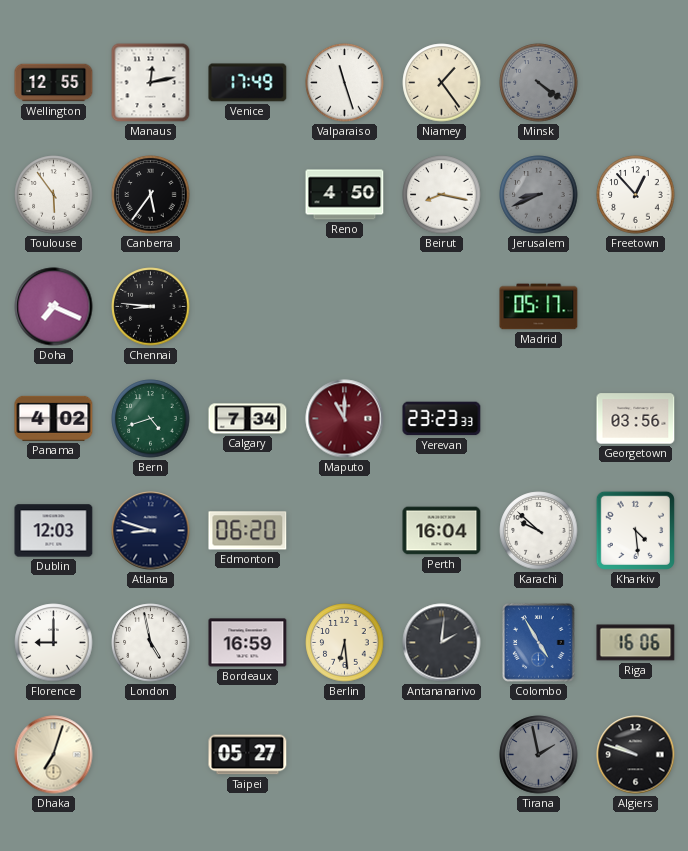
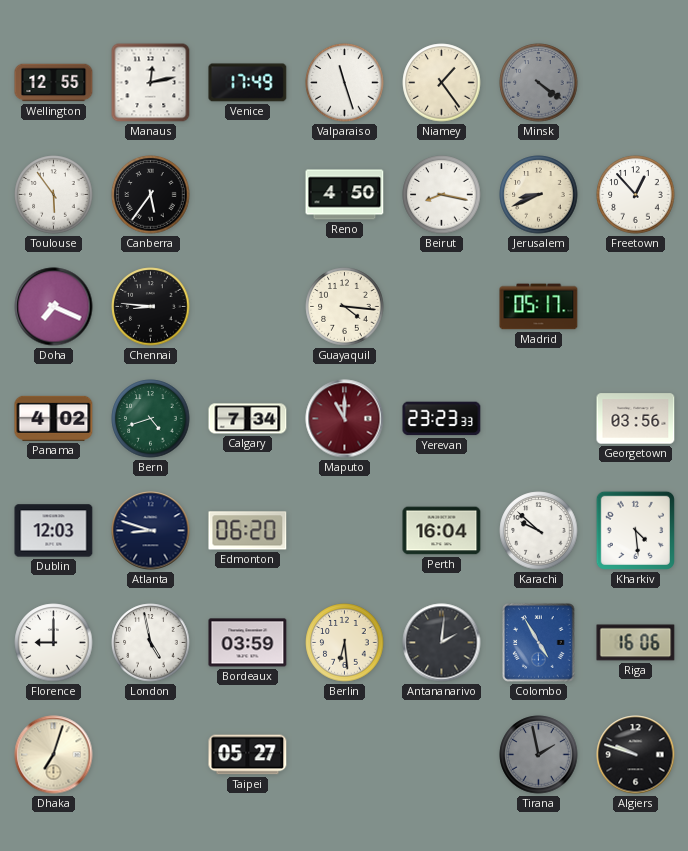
Jerusalem dial: grey -> cream
Guayaquil: none -> 4:16
Bordeaux: 16:59 -> 03:59
